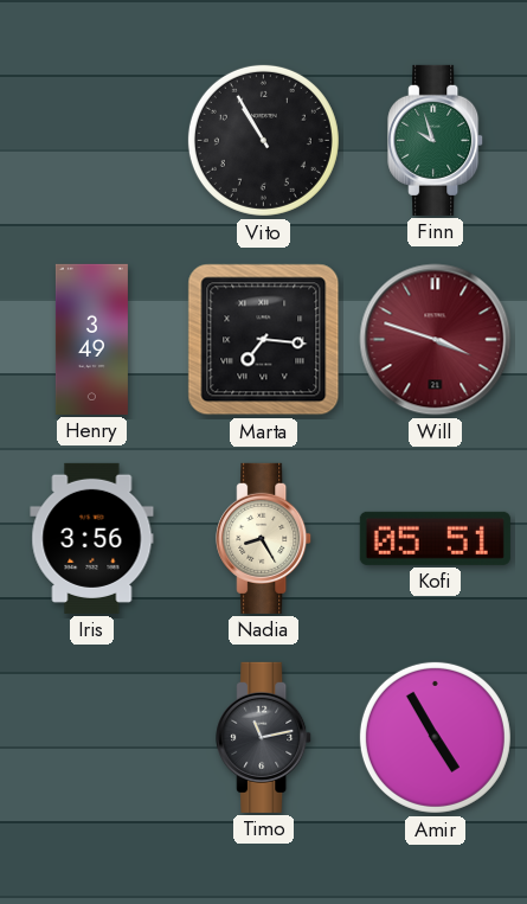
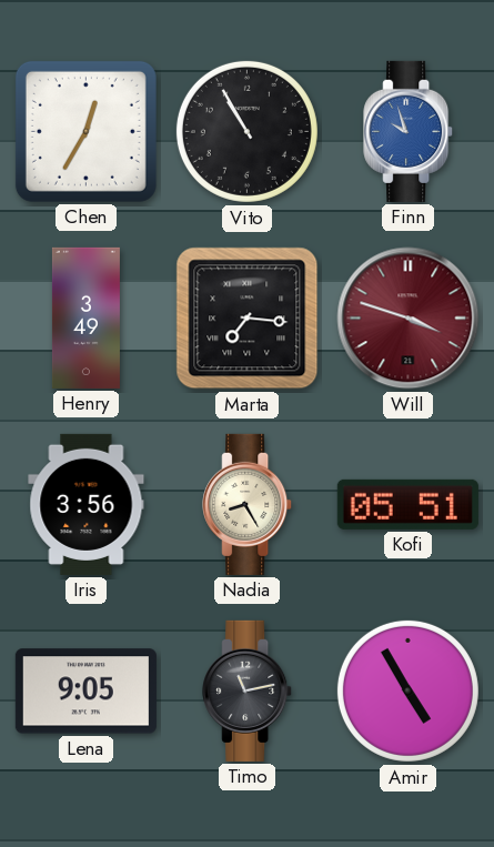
Chen: none -> 12:35
Finn dial: green -> blue
Lena: none -> 9:05
